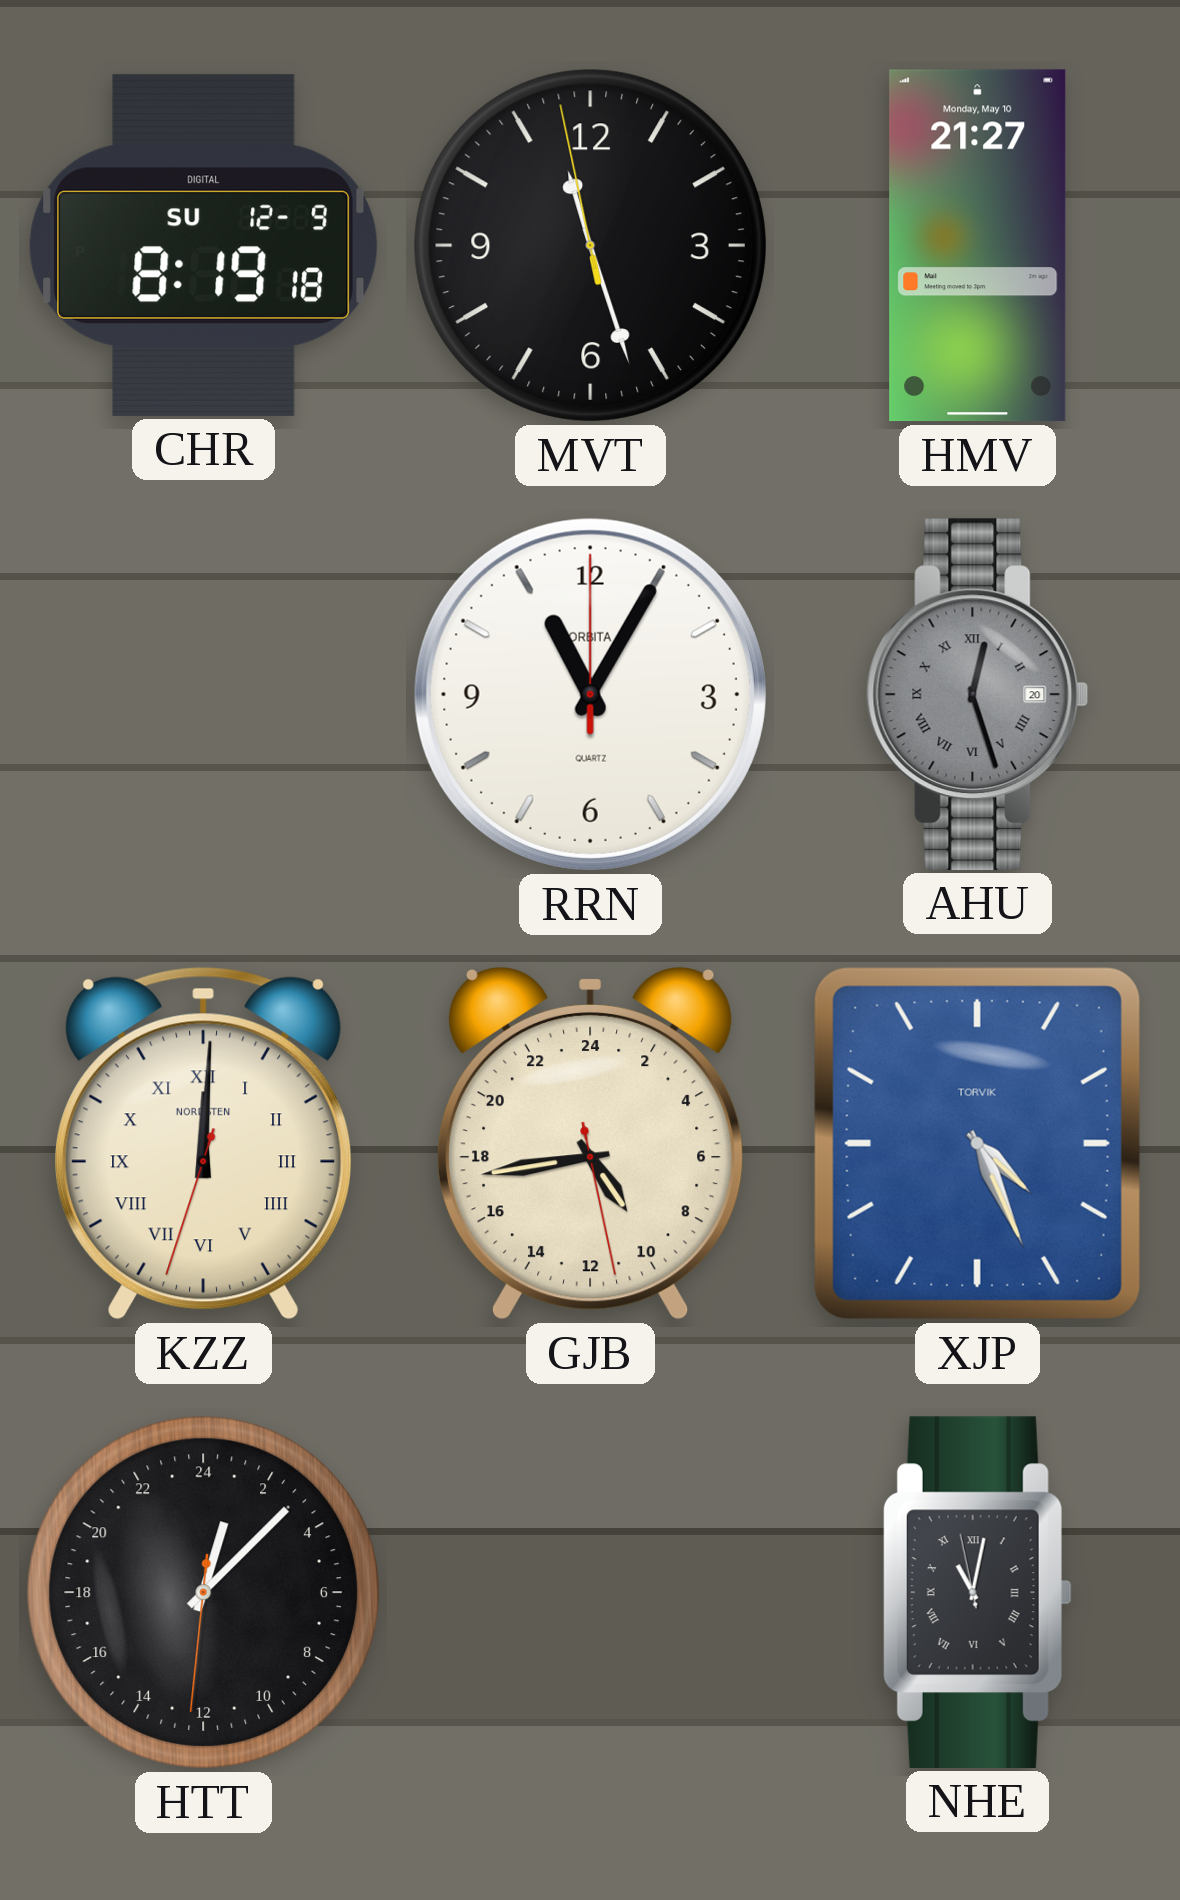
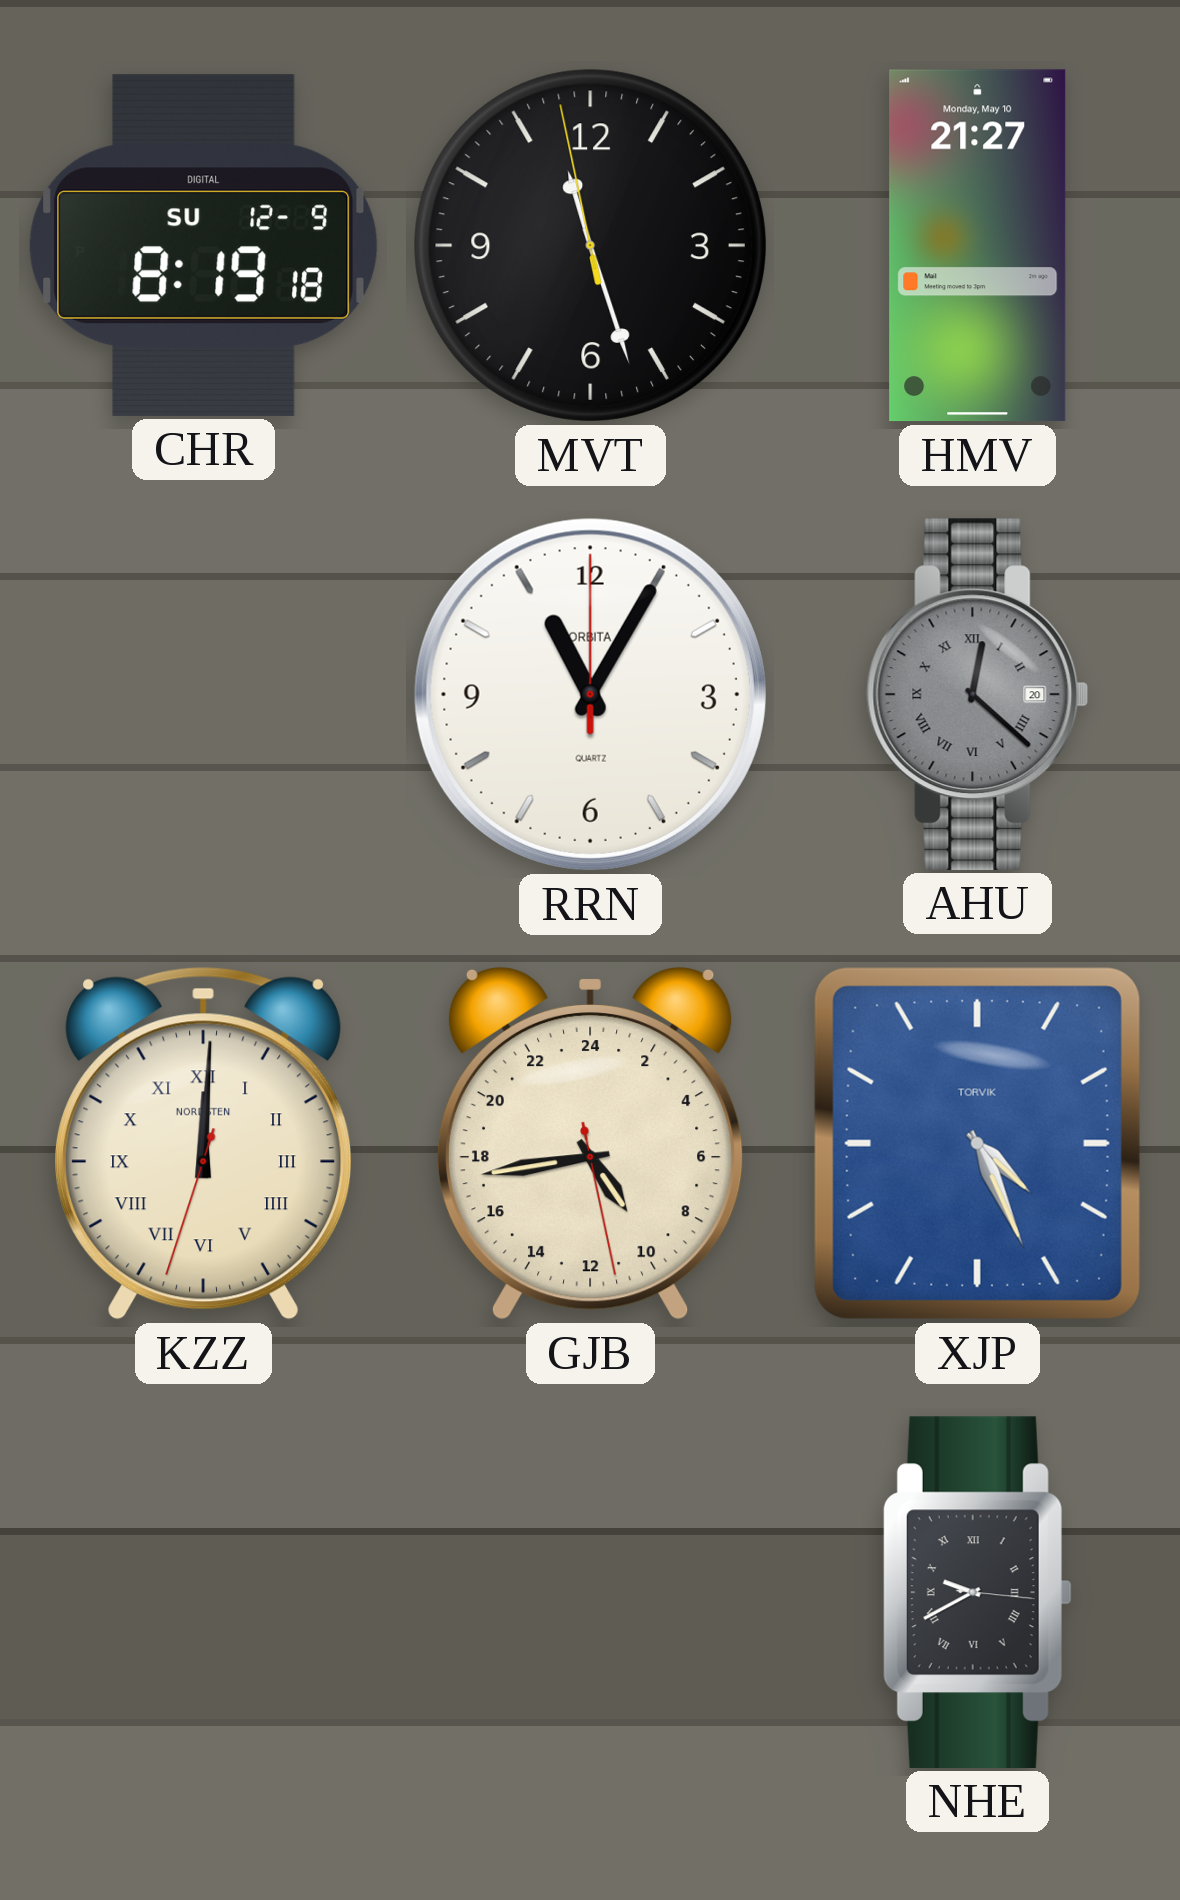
AHU: 12:27 -> 12:22
HTT: 1:07 -> none
NHE: 11:01 -> 9:40
